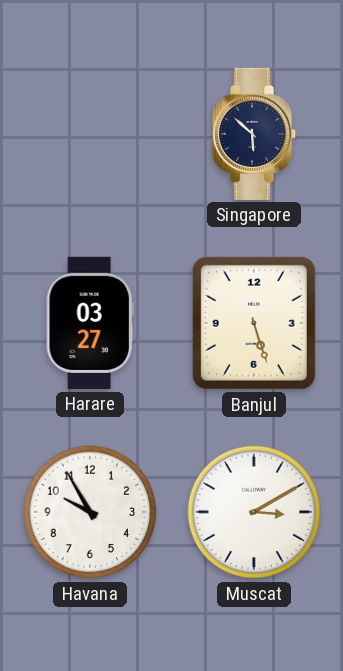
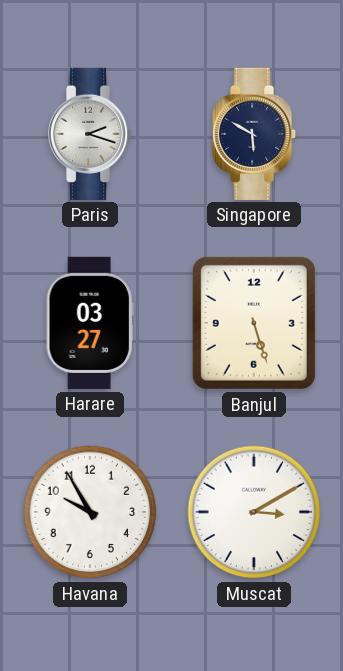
Paris: none -> 2:18
Singapore: 5:52 -> 5:50
